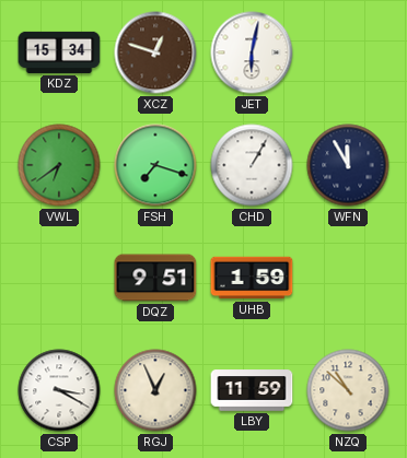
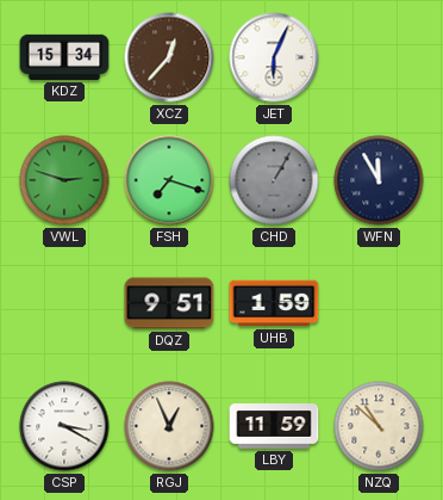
XCZ: 12:48 -> 12:37
JET: 6:02 -> 6:04
VWL: 6:39 -> 2:48
CHD dial: white -> grey
